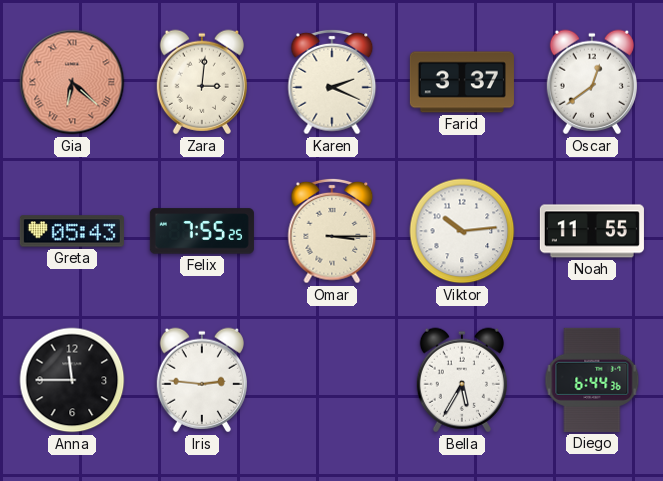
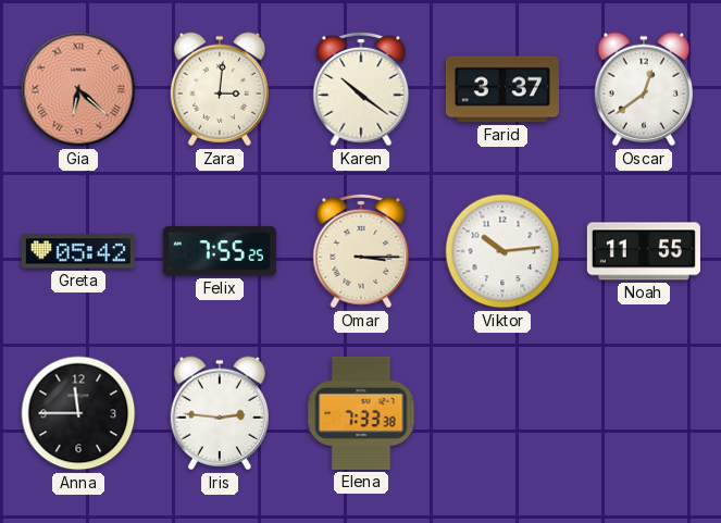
Karen: 2:19 -> 10:21
Greta: 05:43 -> 05:42
Elena: none -> 7:33
Bella: 5:35 -> none
Diego: 6:44 -> none
